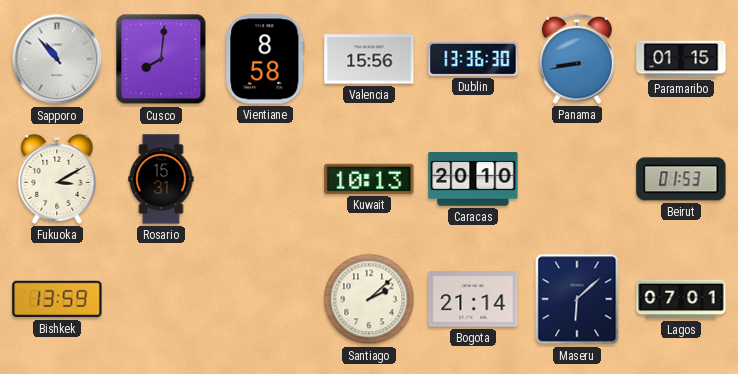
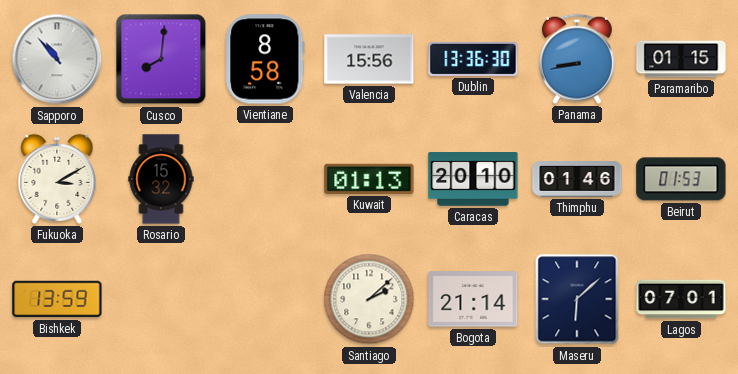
Rosario: 15:31 -> 15:32
Kuwait: 10:13 -> 01:13
Thimphu: none -> 01:46
